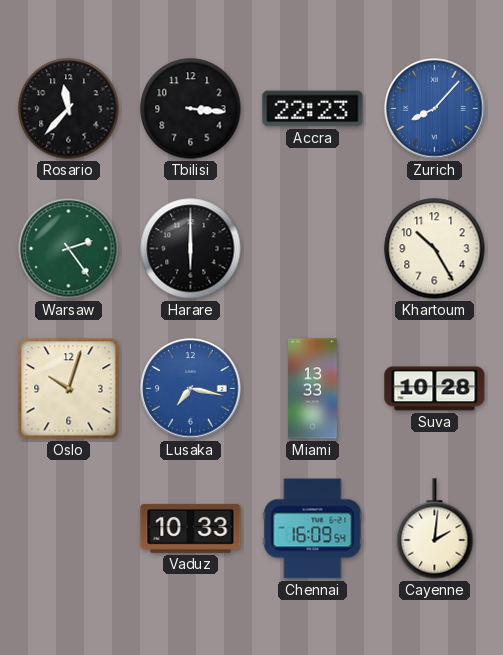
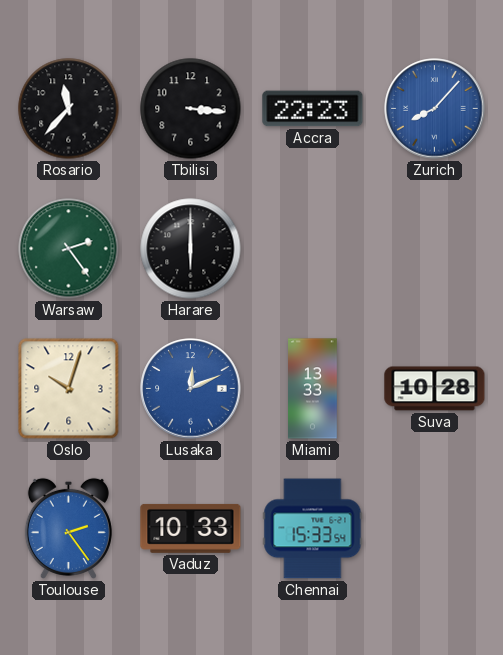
Khartoum: 10:25 -> none
Lusaka: 7:17 -> 12:11
Toulouse: none -> 2:24
Chennai: 16:09 -> 15:33
Cayenne: 2:01 -> none
